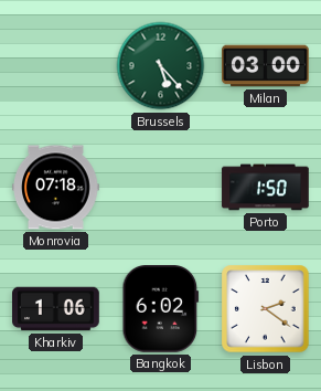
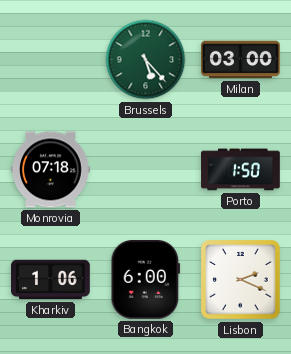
Bangkok: 6:02 -> 6:00
Lisbon: 2:21 -> 2:19
